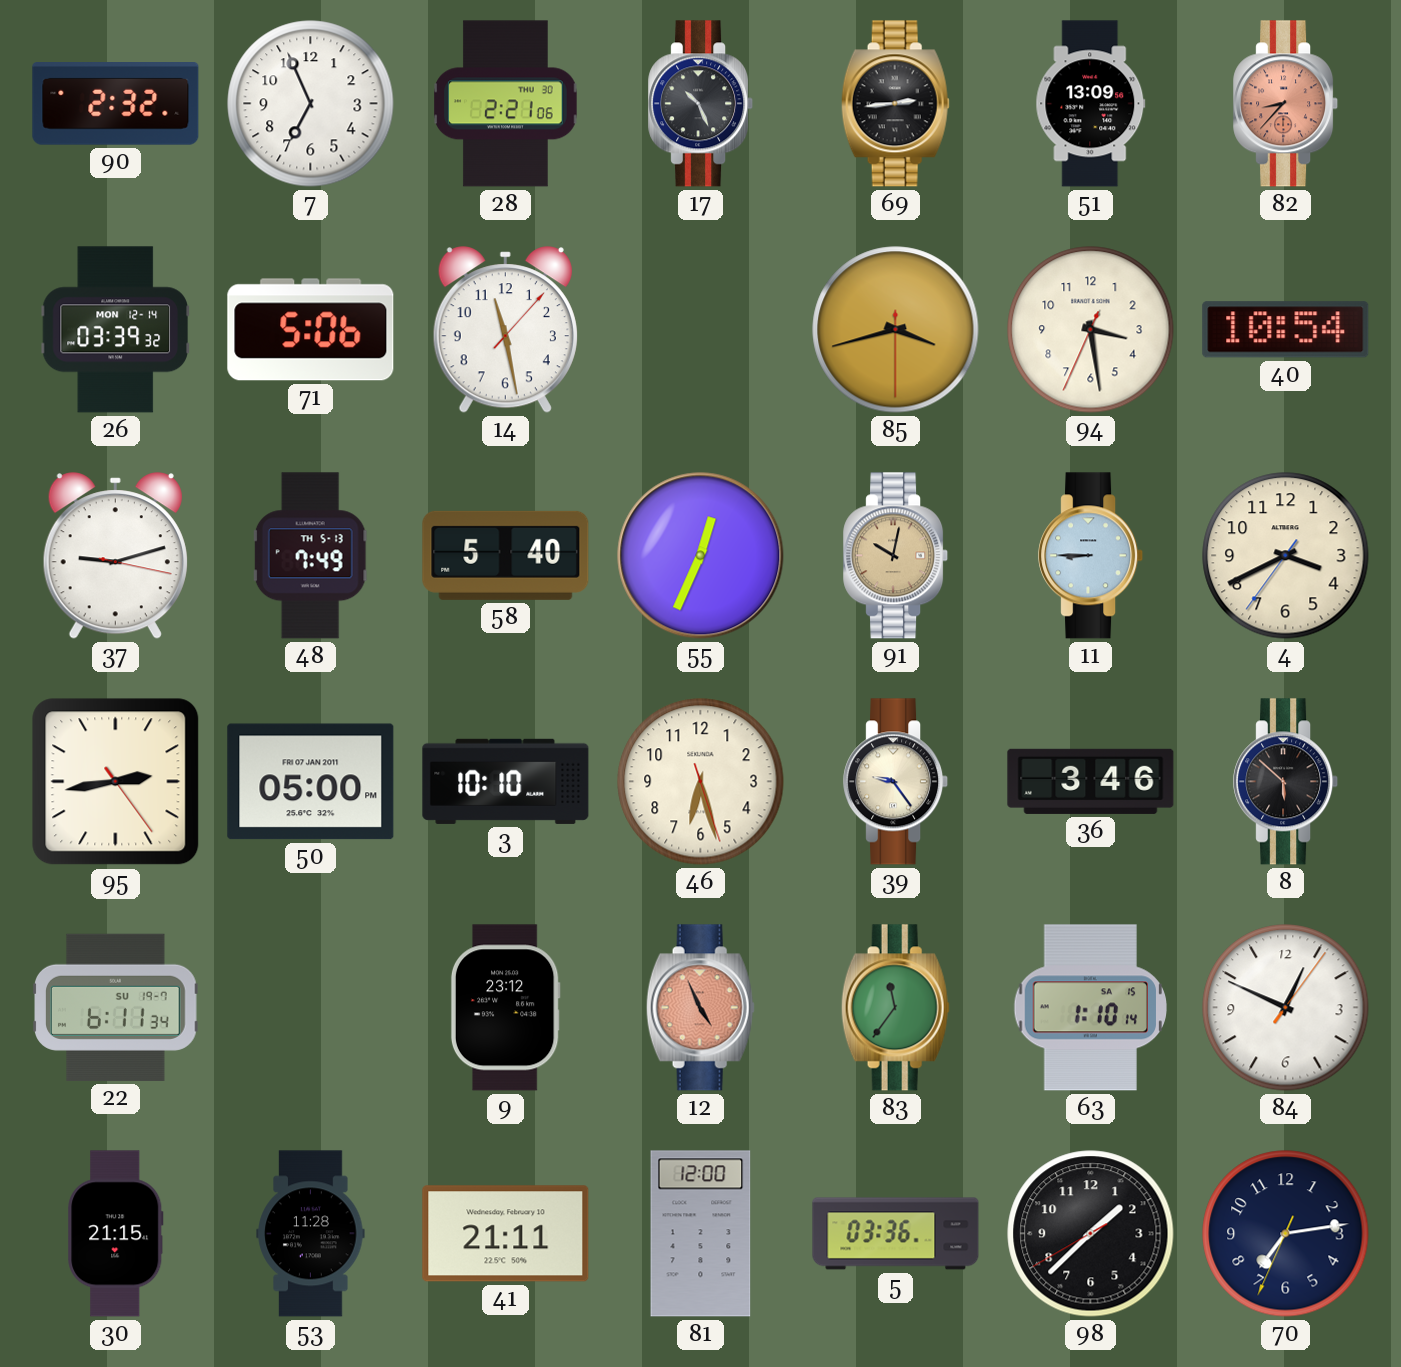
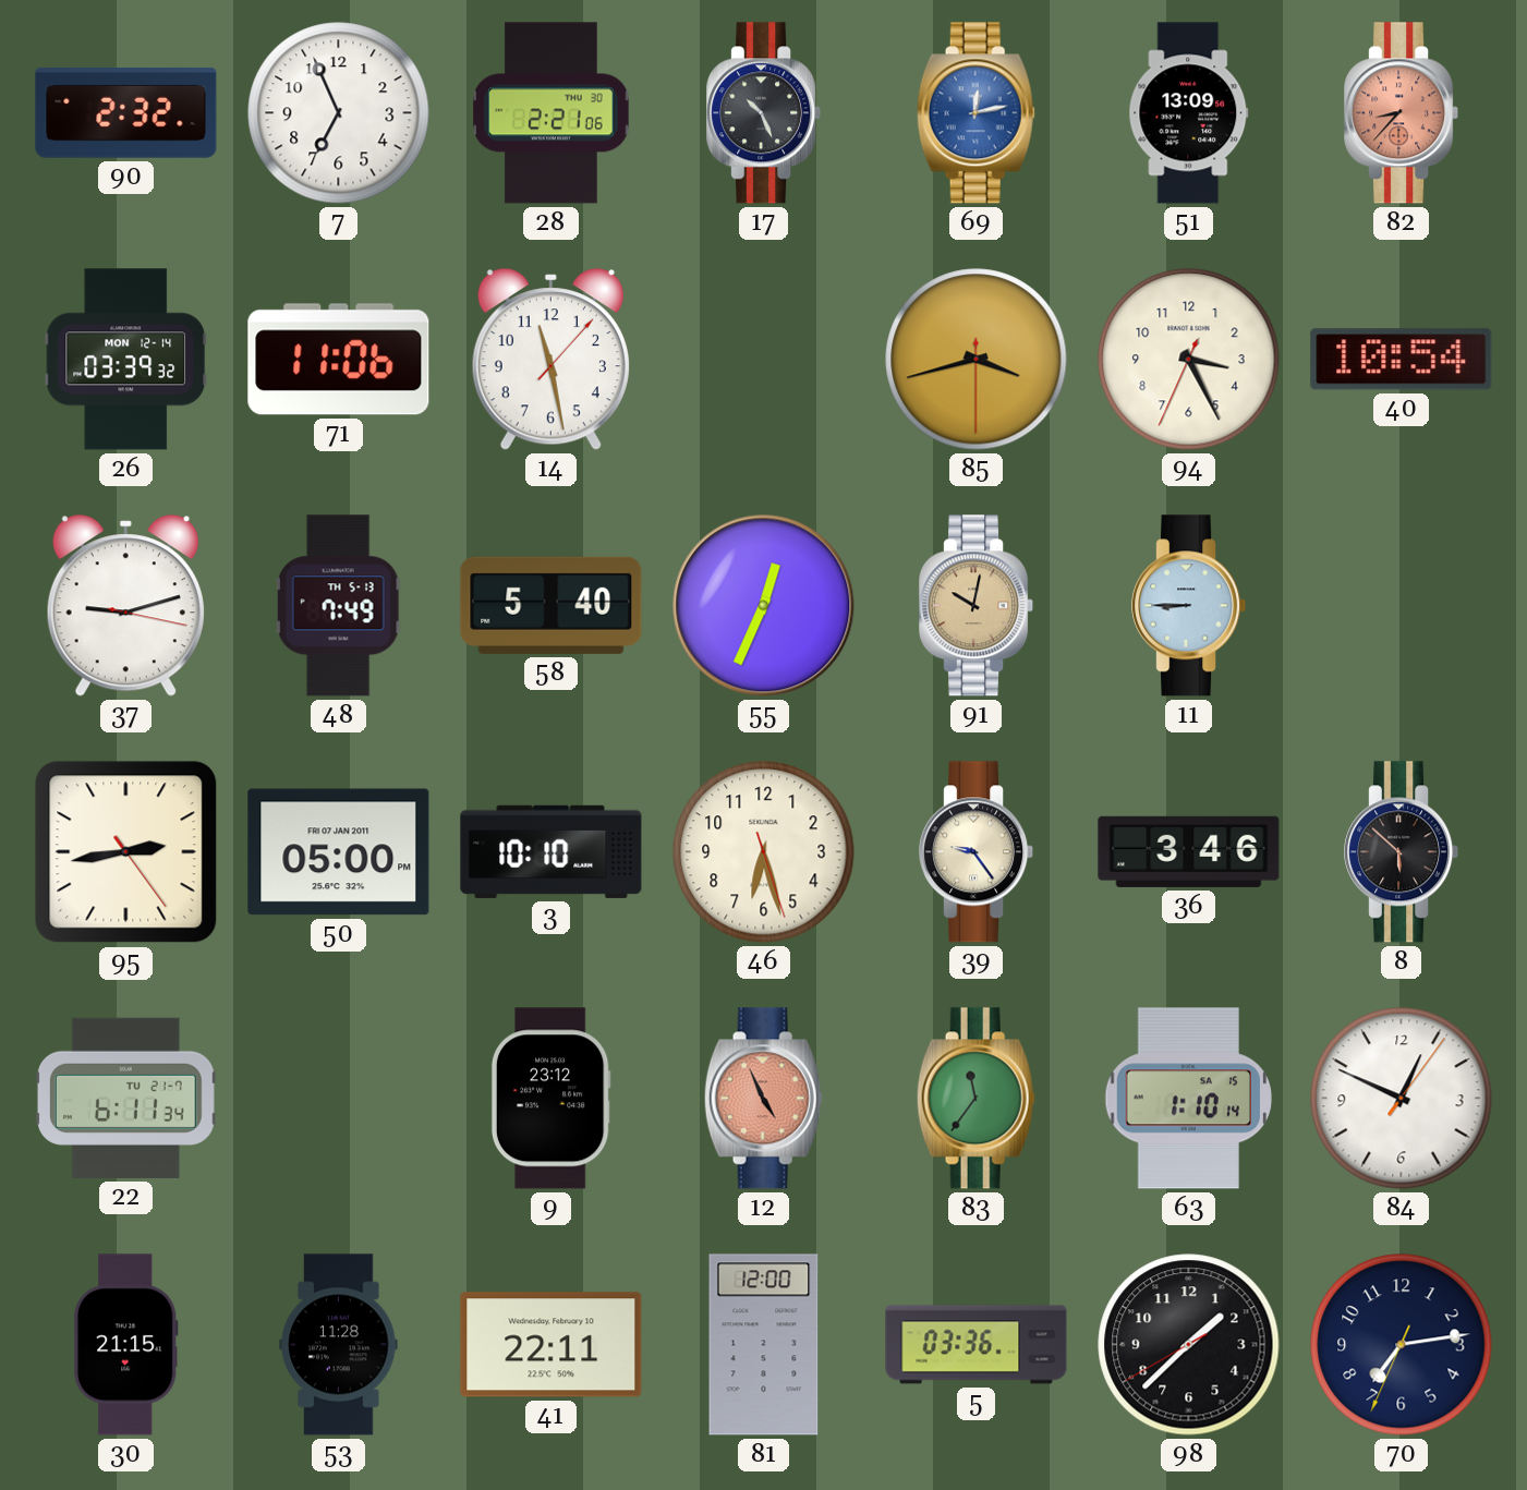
69: 2:44 -> 12:13
69 dial: black -> blue
71: 5:06 -> 11:06
94: 3:28 -> 3:25
4: 3:40 -> none
22 date: SU 19-7 -> TU 21-7
41: 21:11 -> 22:11
